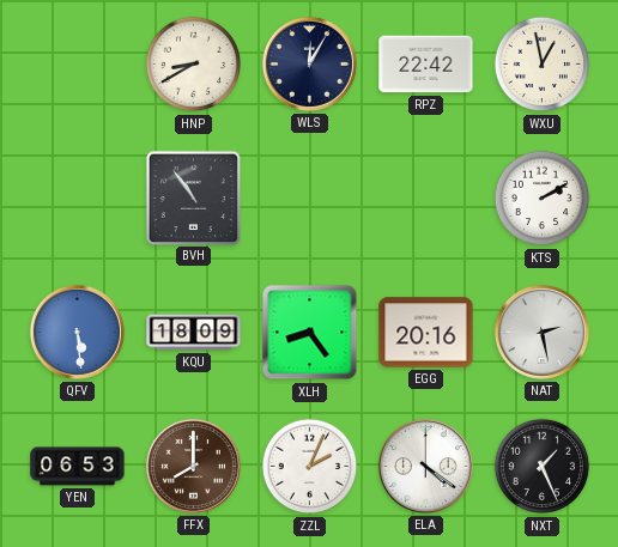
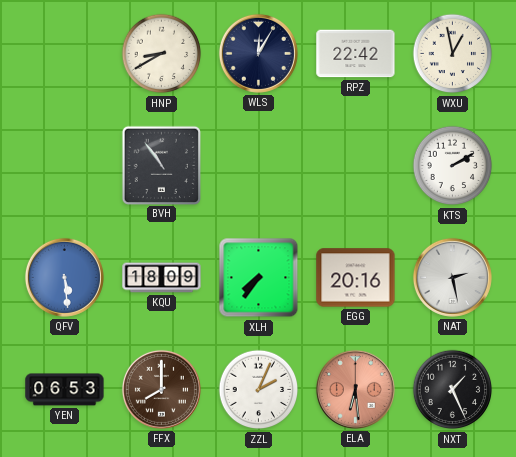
XLH: 8:24 -> 7:36
ELA: 4:21 -> 6:29
ELA dial: white -> salmon
